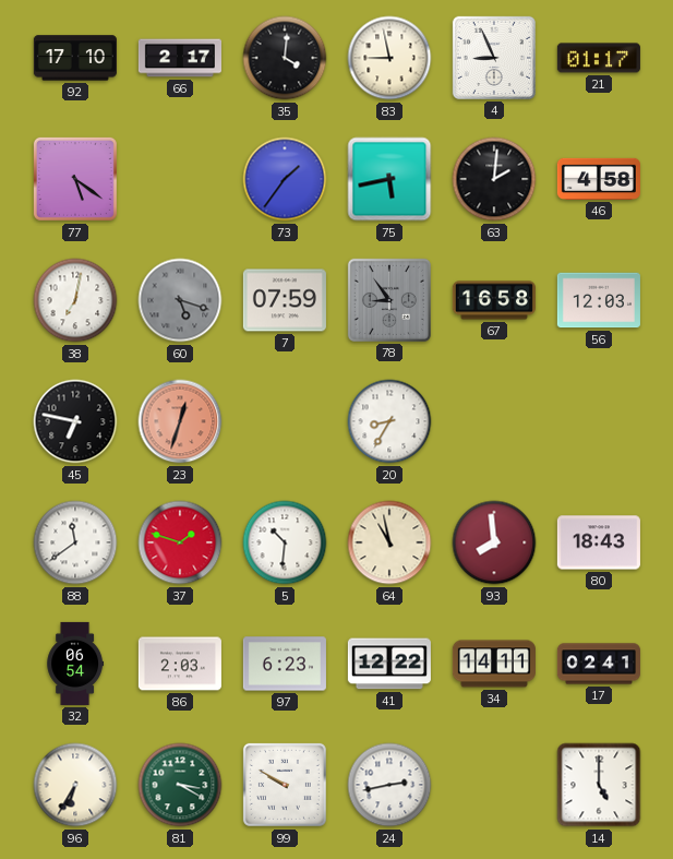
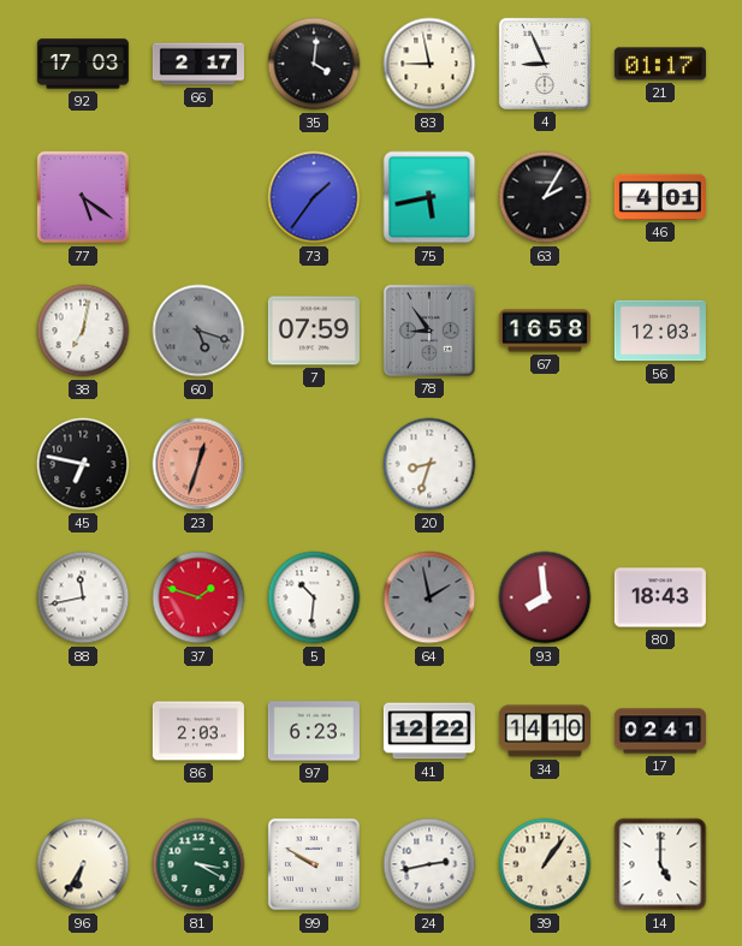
92: 17:10 -> 17:03
63: 2:01 -> 2:05
46: 4:58 -> 4:01
20: 8:35 -> 8:33
88: 11:39 -> 11:43
64: 10:58 -> 1:58
64 dial: cream -> grey
32: 06:54 -> none
34: 14:11 -> 14:10
39: none -> 1:06
